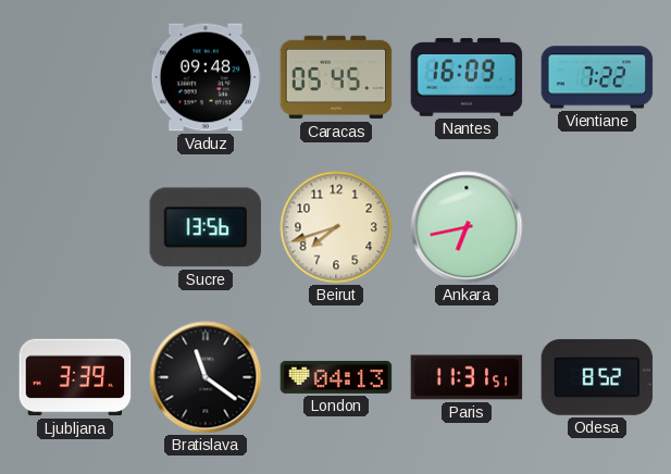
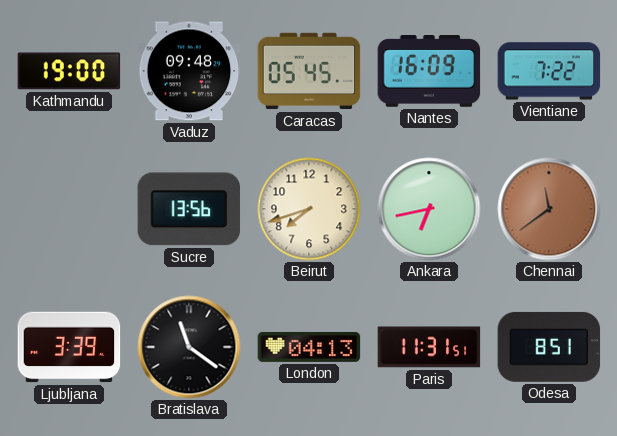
Kathmandu: none -> 19:00
Chennai: none -> 11:39
Odesa: 8:52 -> 8:51
